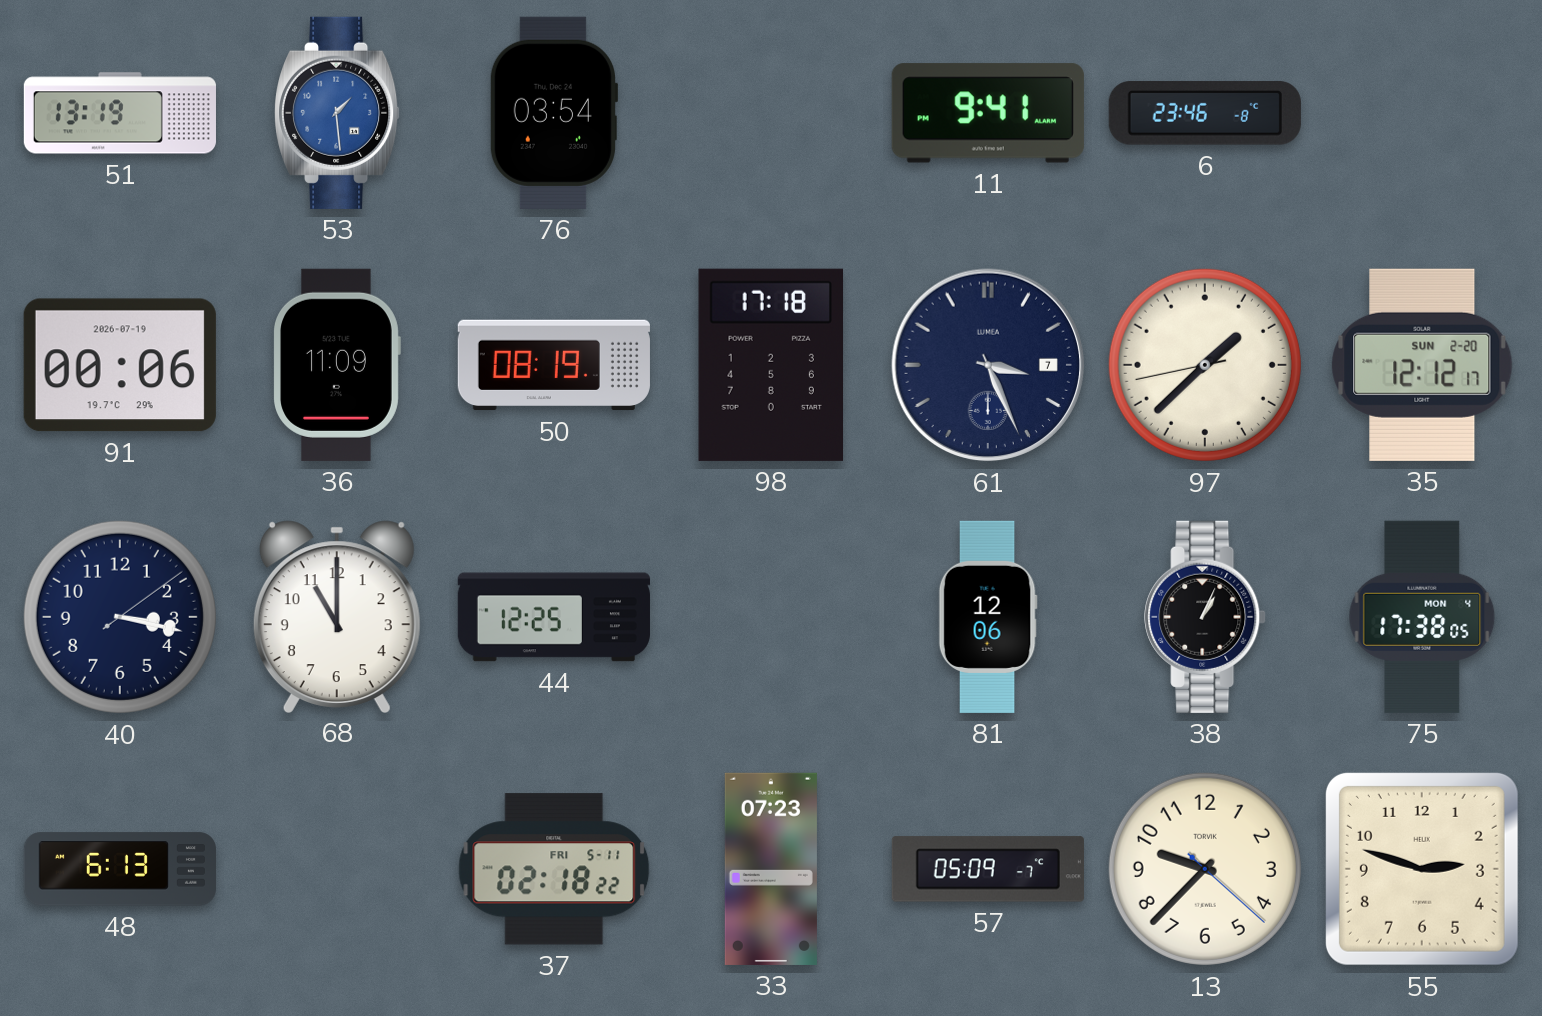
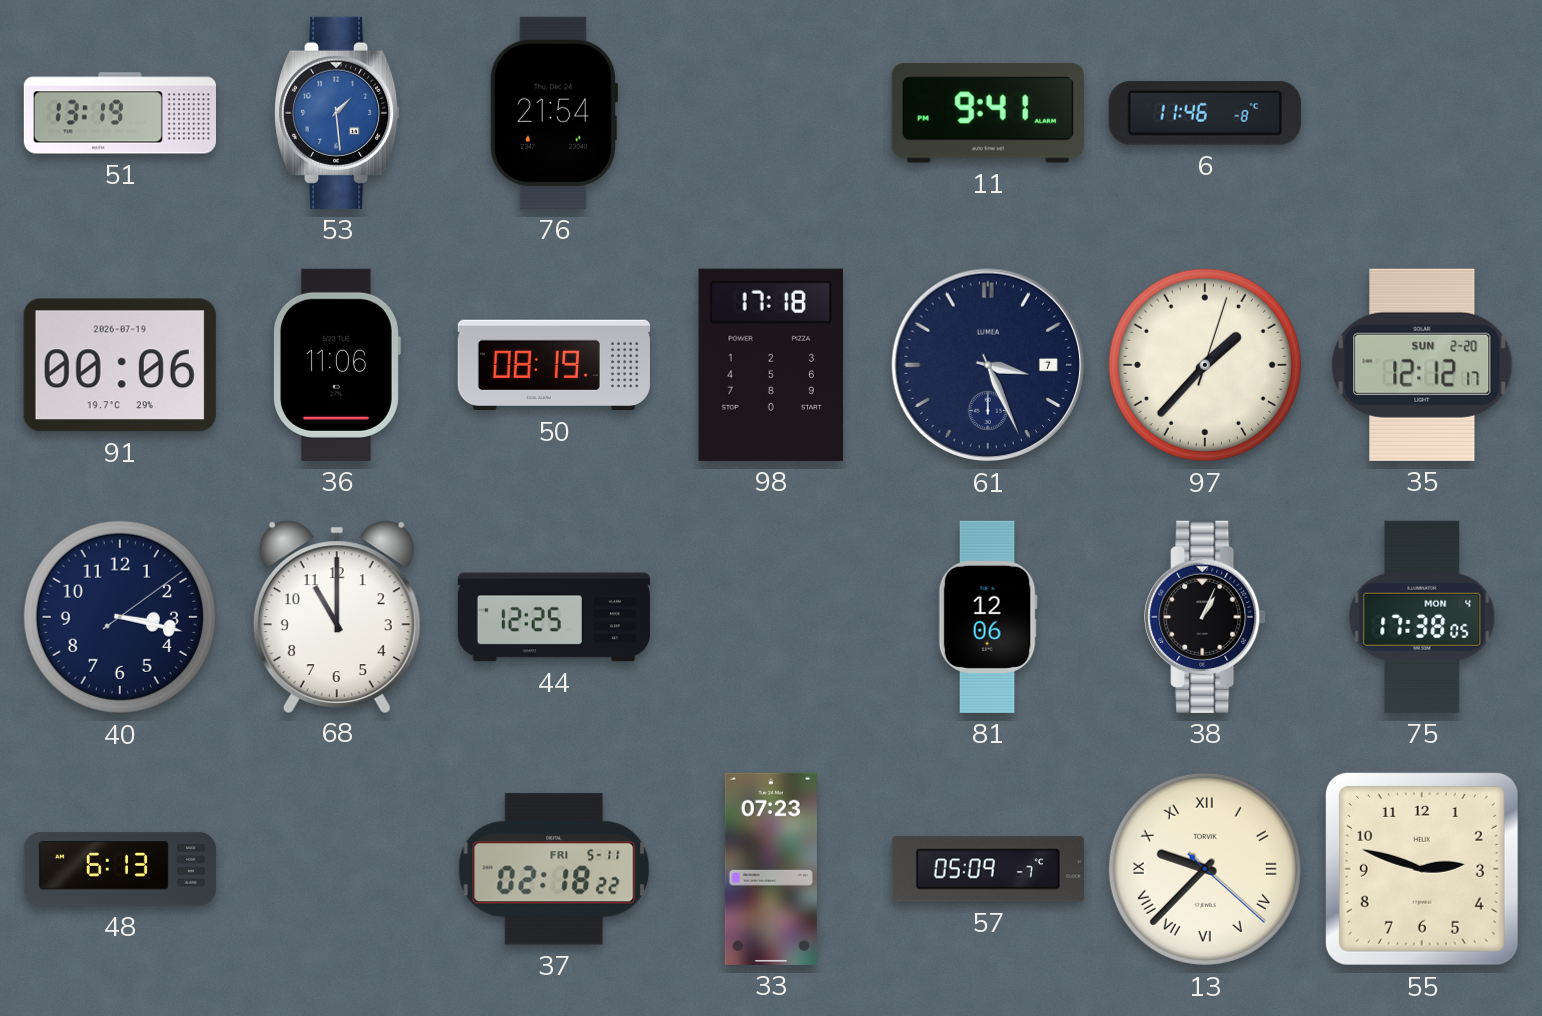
76: 03:54 -> 21:54
6: 23:46 -> 11:46
36: 11:09 -> 11:06
97: 1:37:43 -> 1:37:03
13 numerals: Arabic -> Roman
